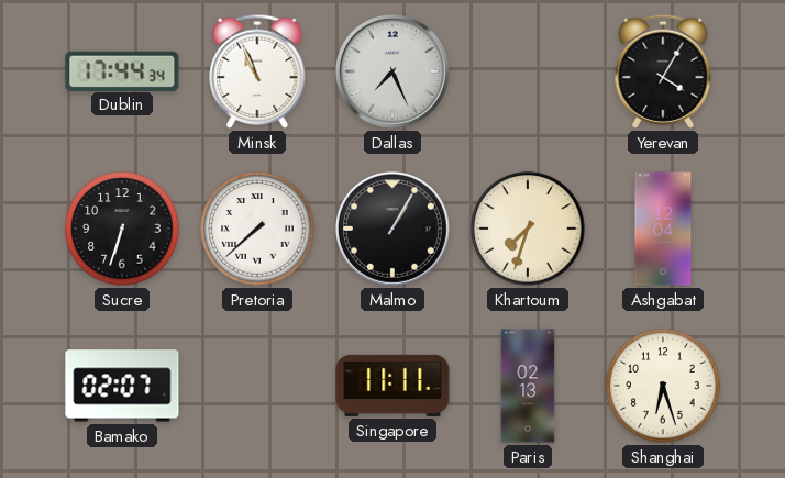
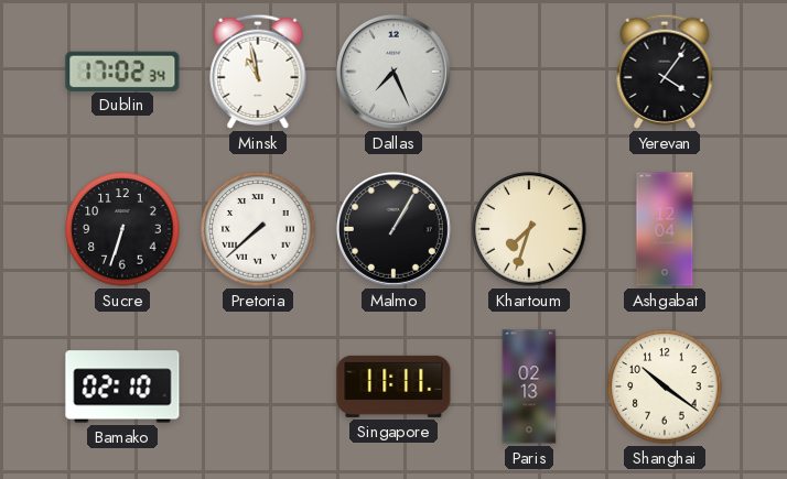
Dublin: 17:44 -> 17:02
Minsk: 10:56 -> 10:58
Yerevan: 4:05 -> 4:06
Bamako: 02:07 -> 02:10
Shanghai: 6:27 -> 10:21
